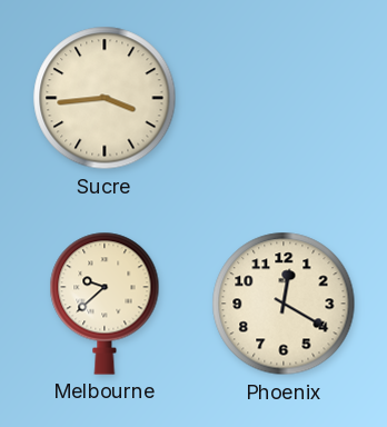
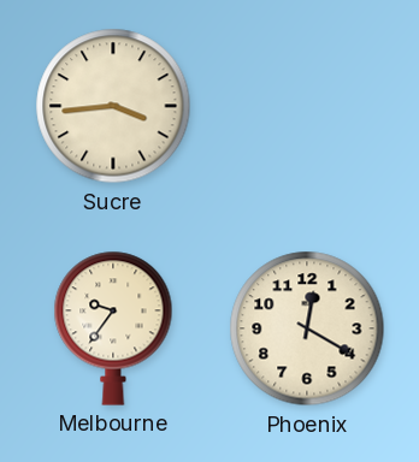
Melbourne: 9:38 -> 9:36
